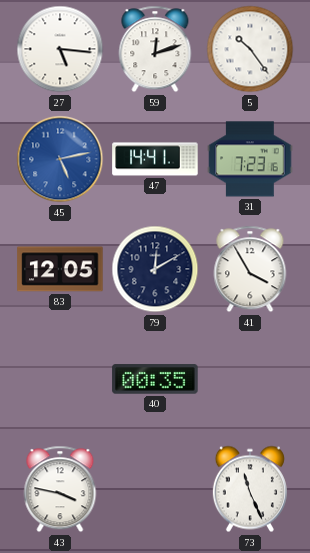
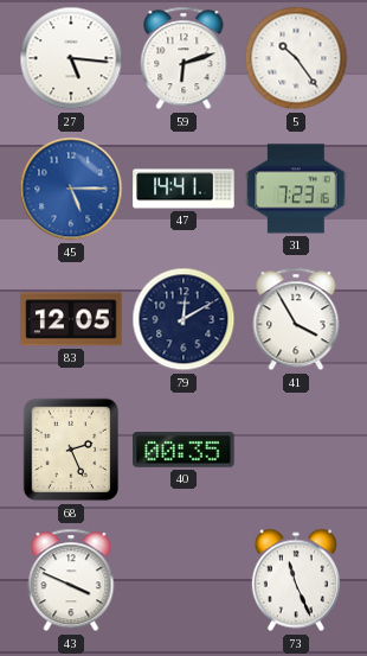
59: 12:12 -> 6:12
45: 5:13 -> 5:15
68: none -> 2:26
43: 3:47 -> 3:49
